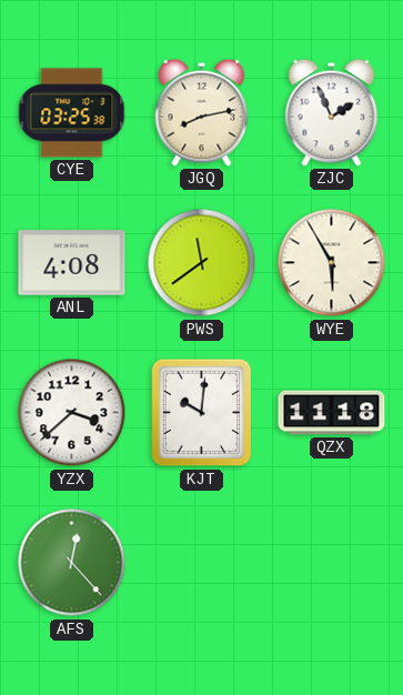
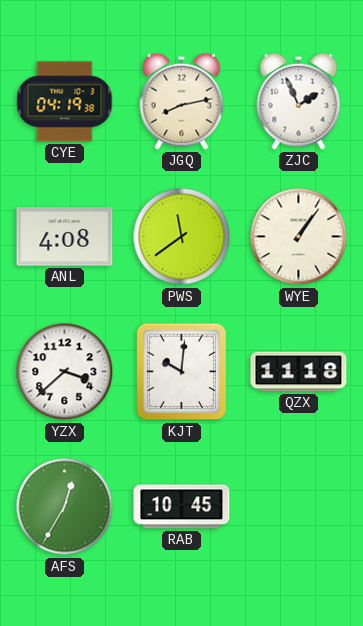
CYE: 03:25 -> 04:19
WYE: 5:55 -> 1:06
AFS: 12:23 -> 12:35
RAB: none -> 10:45
